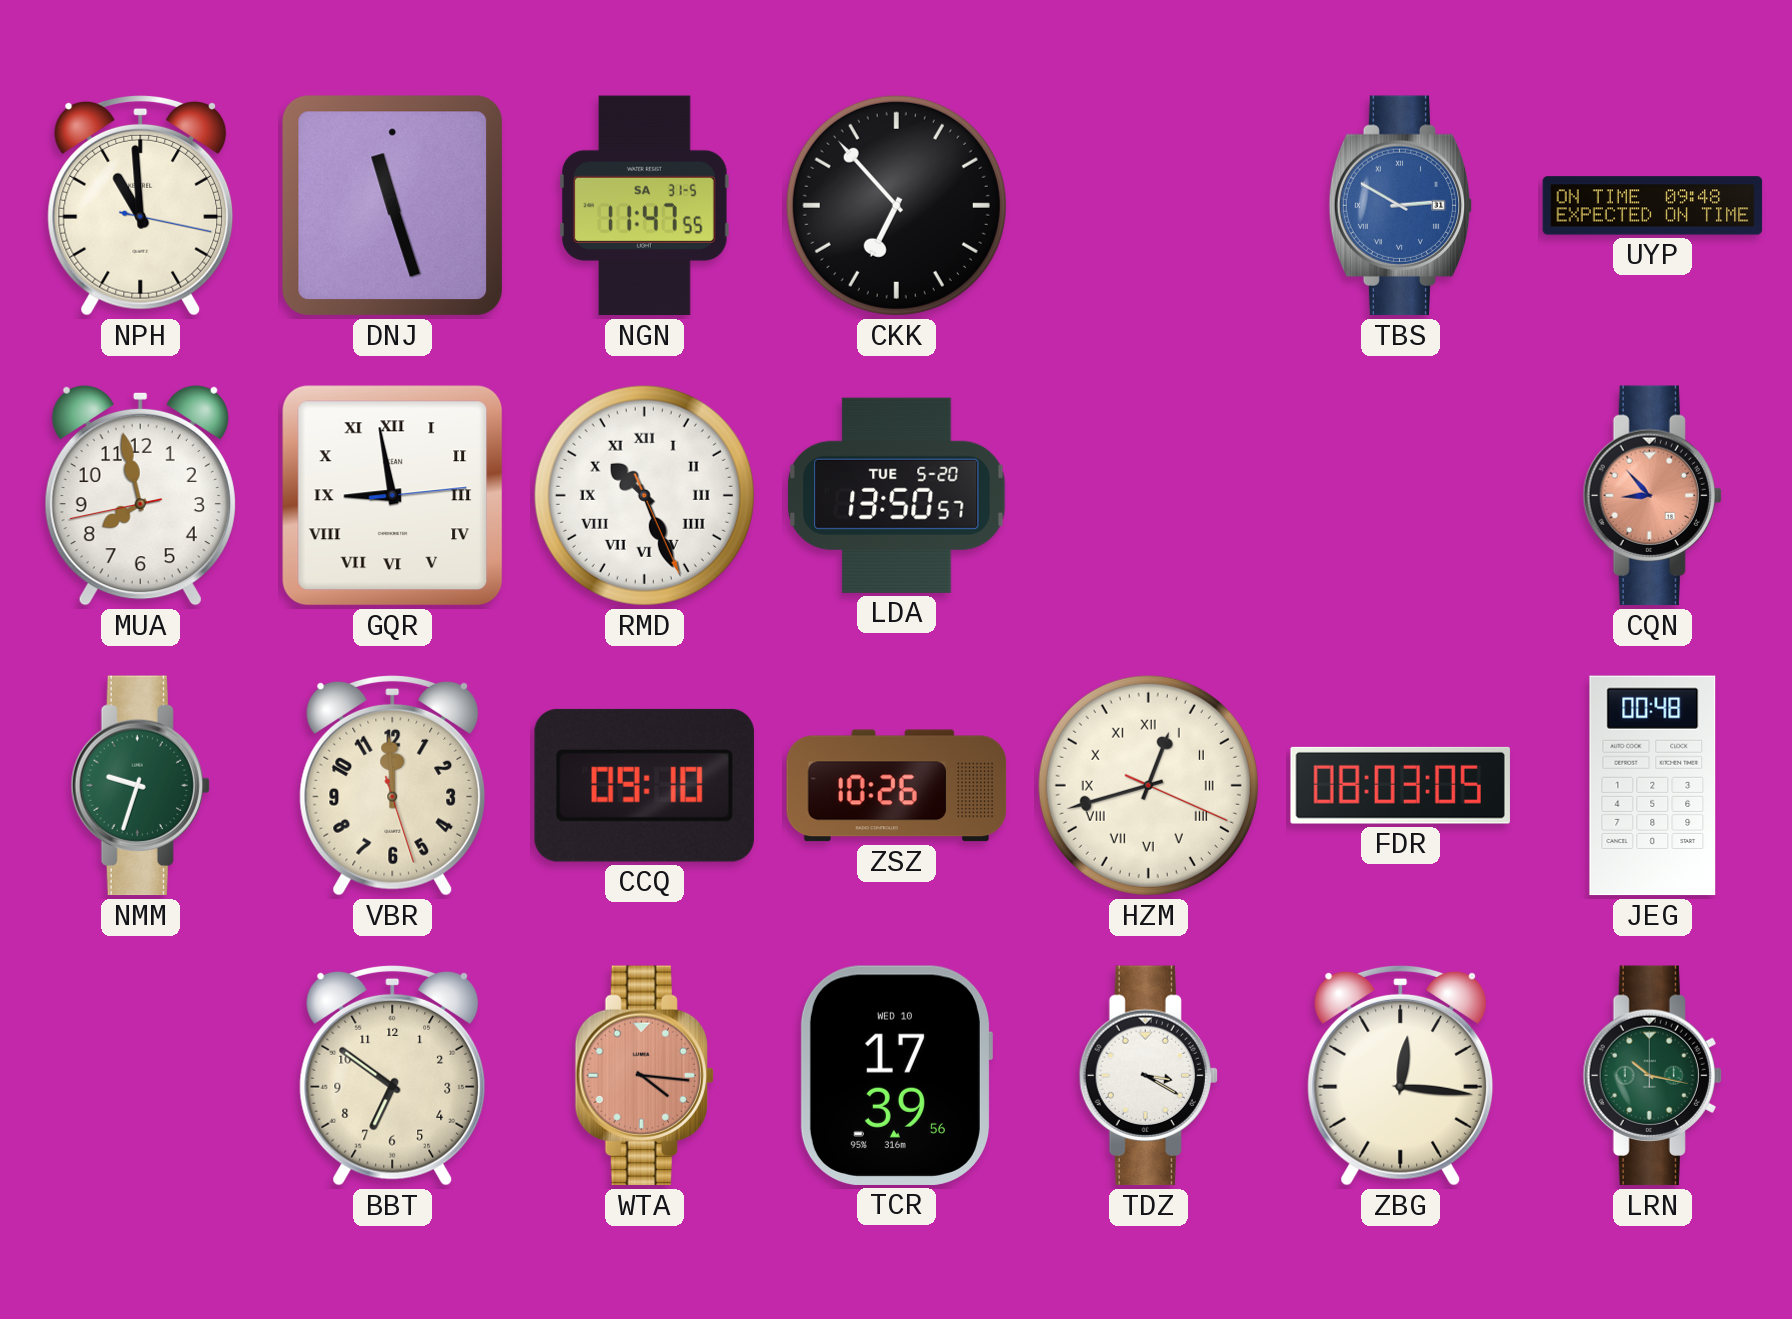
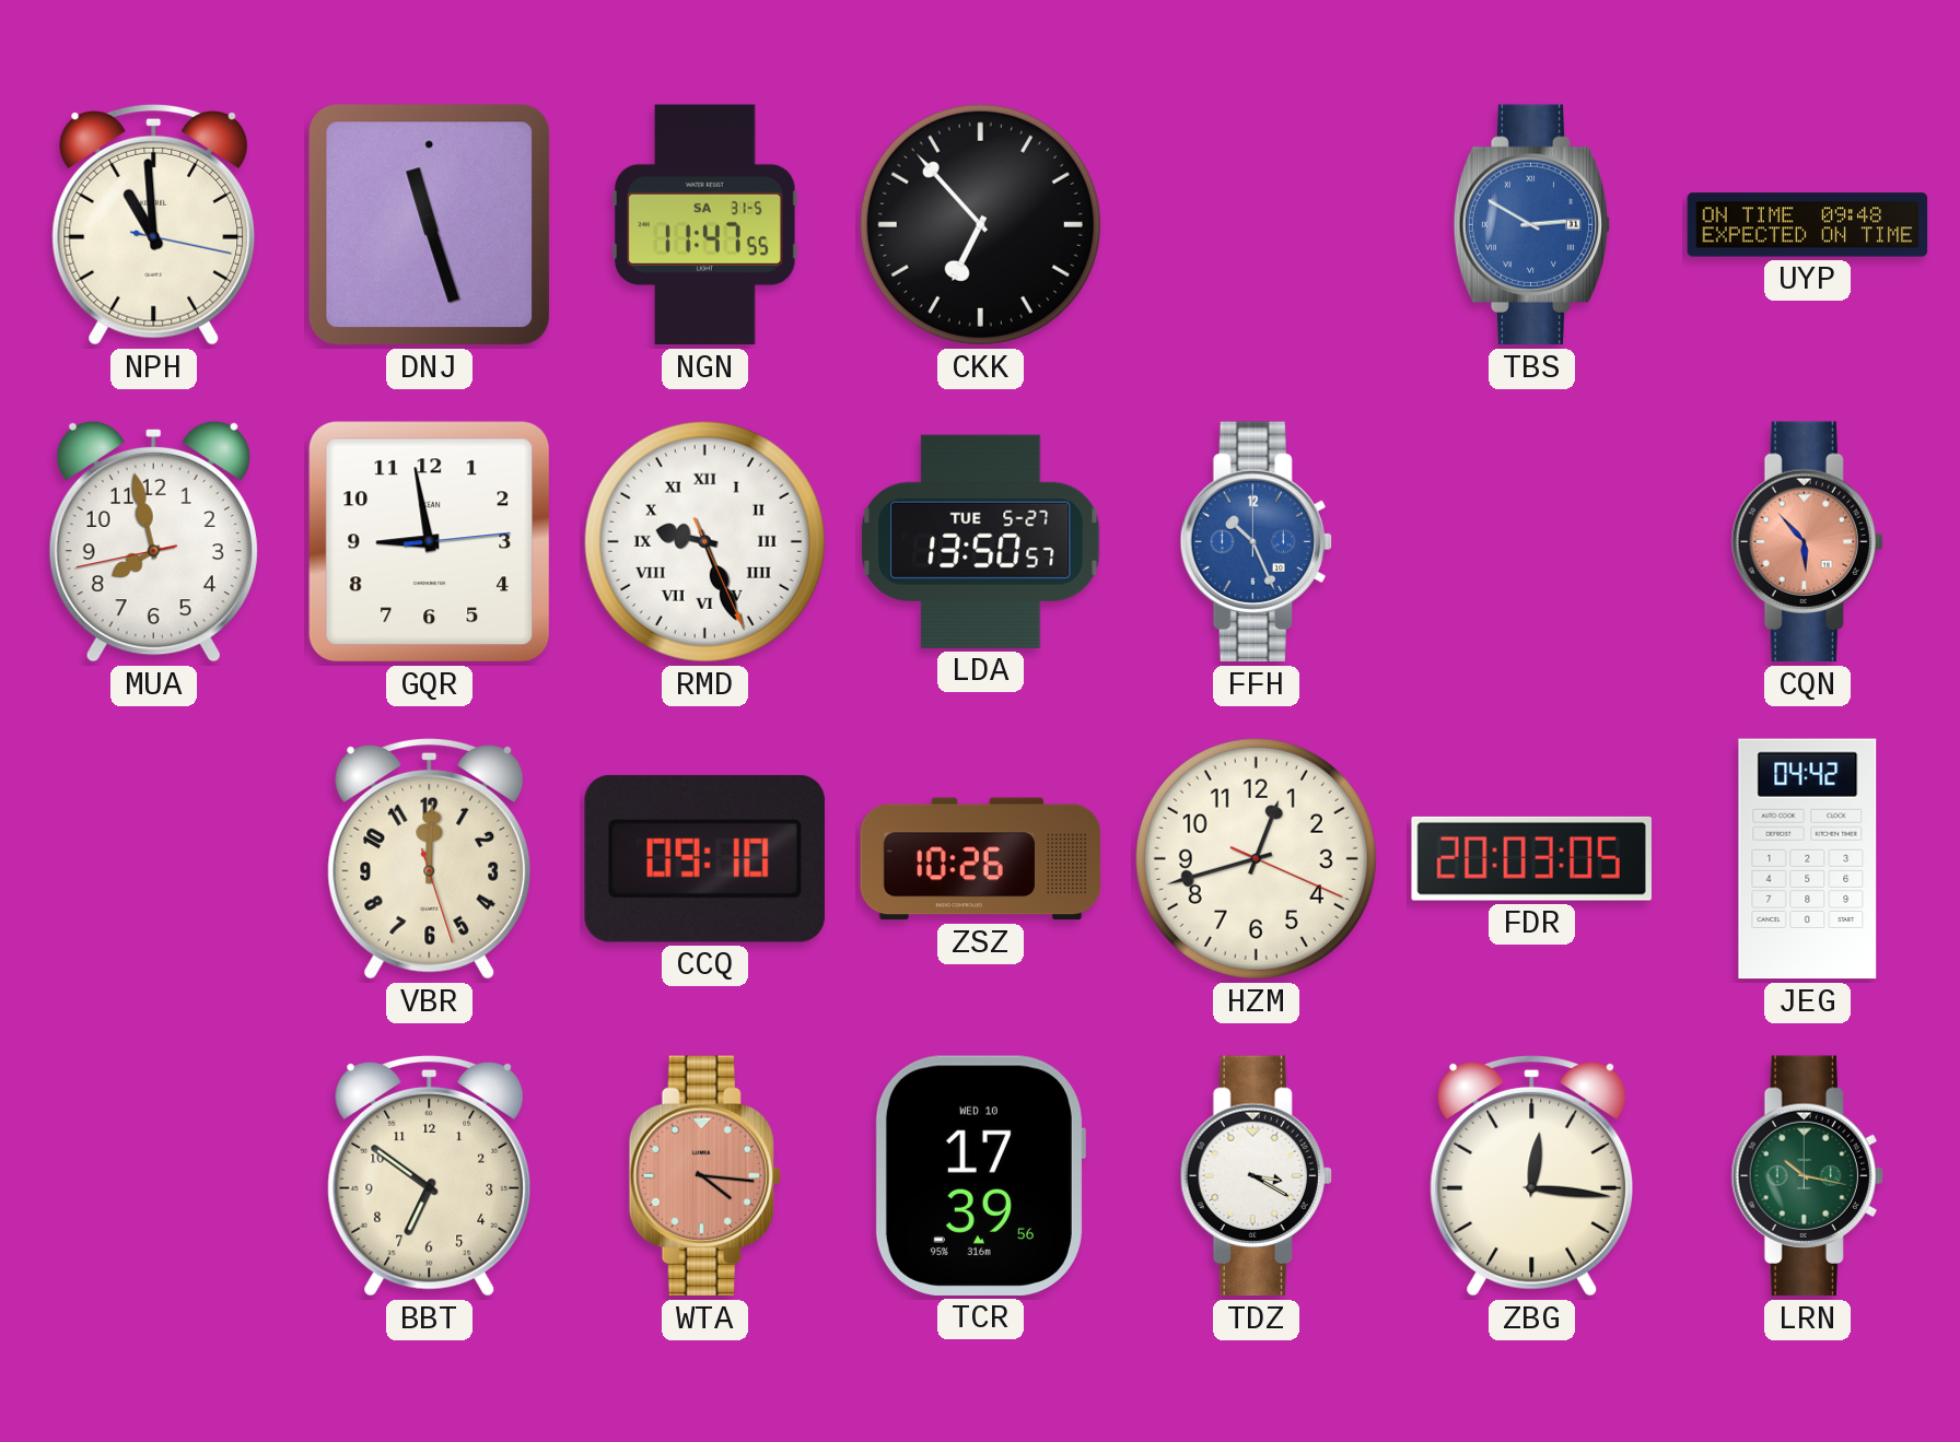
GQR numerals: Roman -> Arabic
RMD: 10:26 -> 9:26
LDA date: TUE 5-20 -> TUE 5-27
FFH: none -> 10:26
CQN: 8:53 -> 5:53
NMM: 9:33 -> none
VBR: 11:59 -> 12:00
HZM numerals: Roman -> Arabic
FDR: 08:03 -> 20:03
JEG: 00:48 -> 04:42
